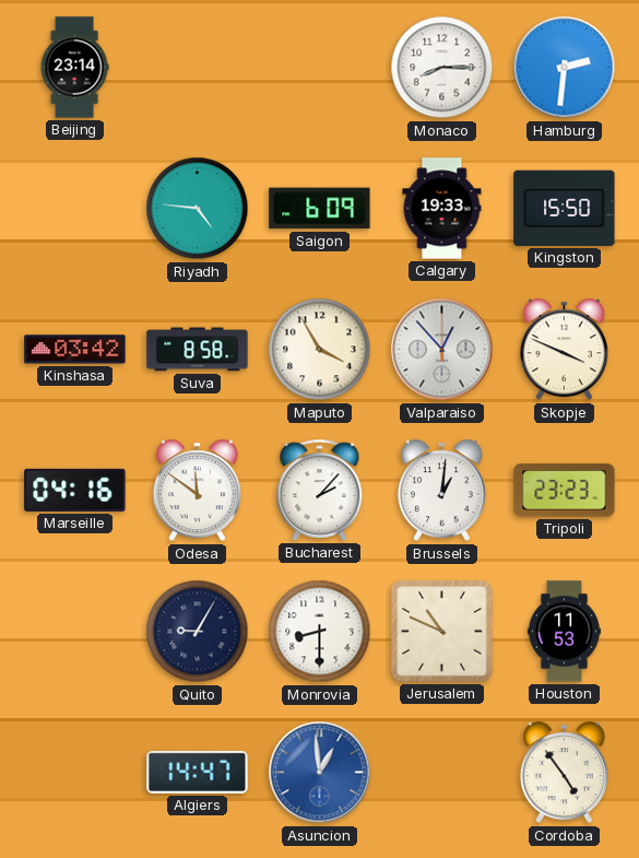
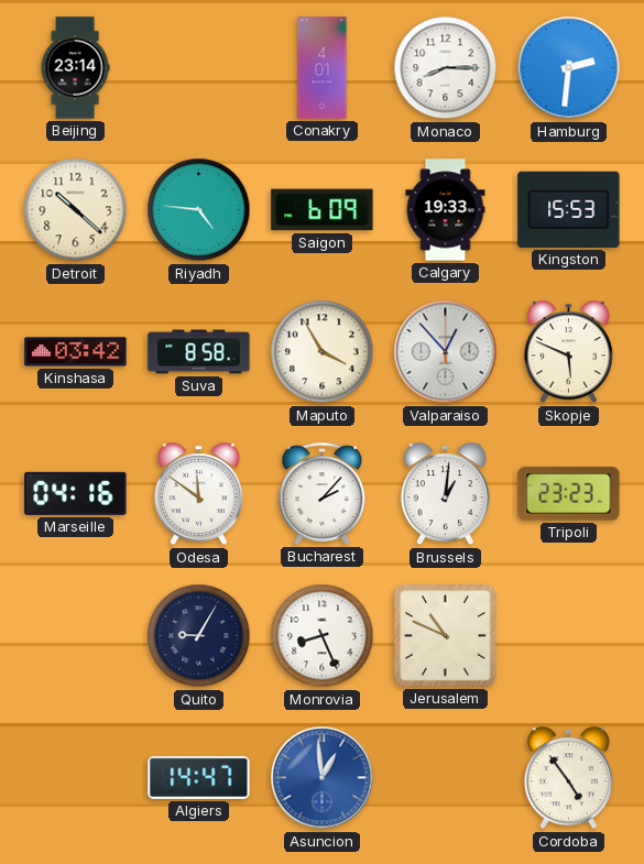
Conakry: none -> 4:01
Detroit: none -> 10:22
Kingston: 15:50 -> 15:53
Skopje: 3:49 -> 5:49
Monrovia: 8:30 -> 8:26
Houston: 11:53 -> none
